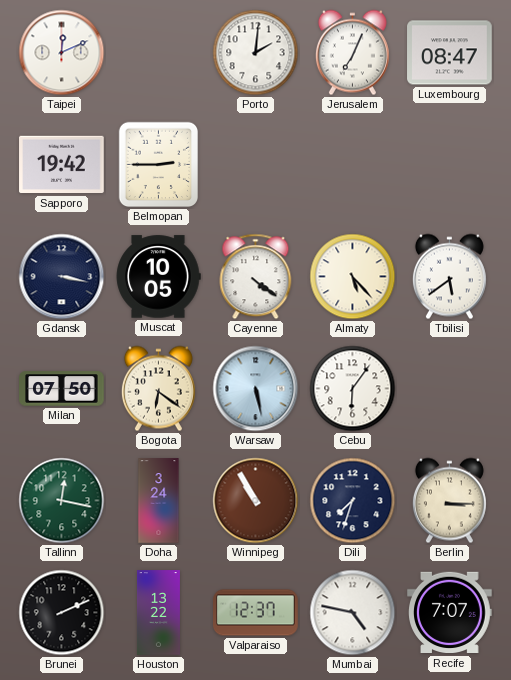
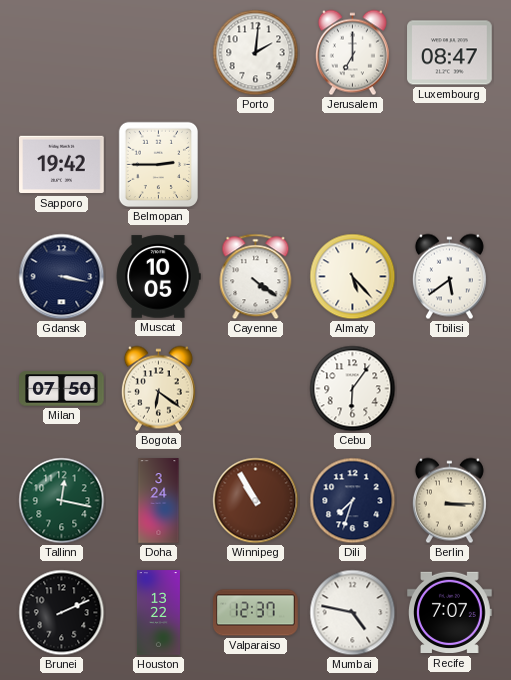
Taipei: 12:11 -> none
Jerusalem: 7:04 -> 7:00
Warsaw: 5:28 -> none
